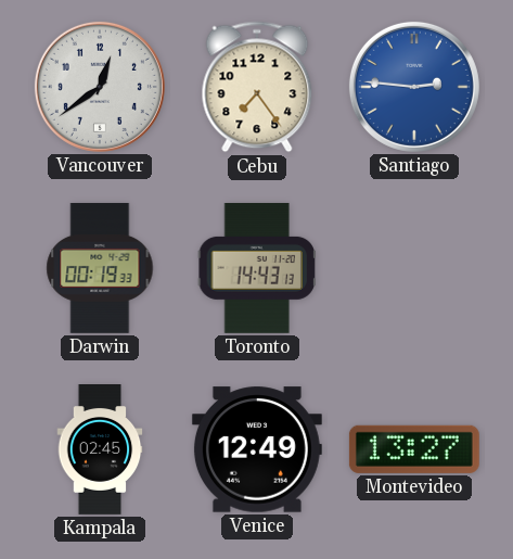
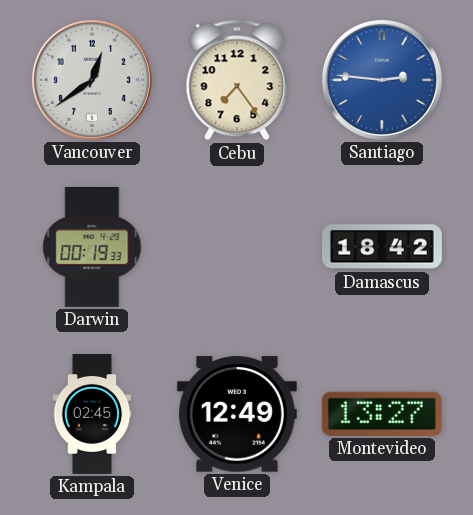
Toronto: 14:43 -> none
Damascus: none -> 18:42
